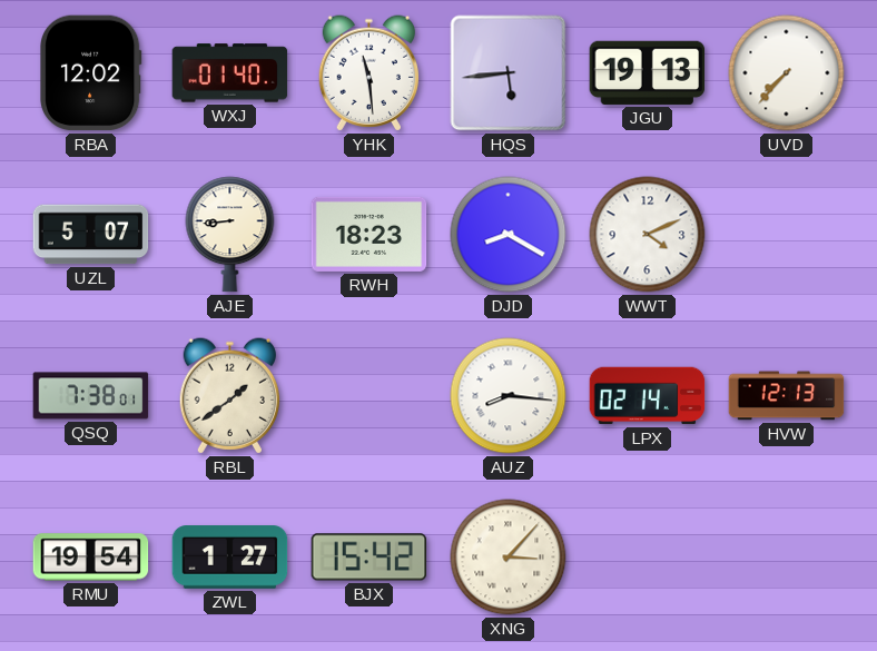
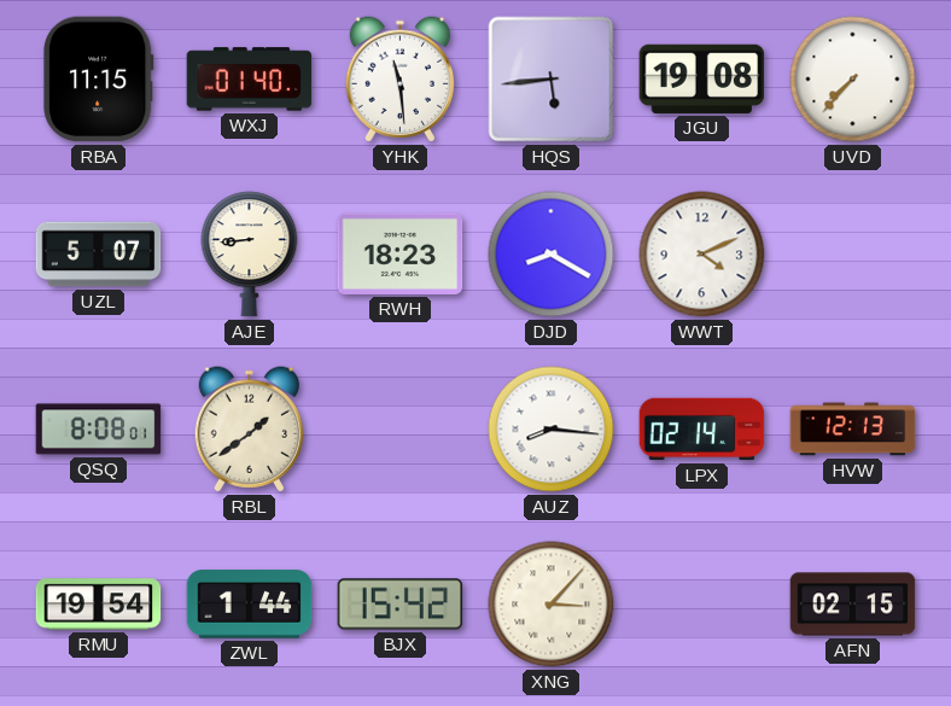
RBA: 12:02 -> 11:15
JGU: 19:13 -> 19:08
QSQ: 7:38 -> 8:08
ZWL: 1:27 -> 1:44
AFN: none -> 02:15
